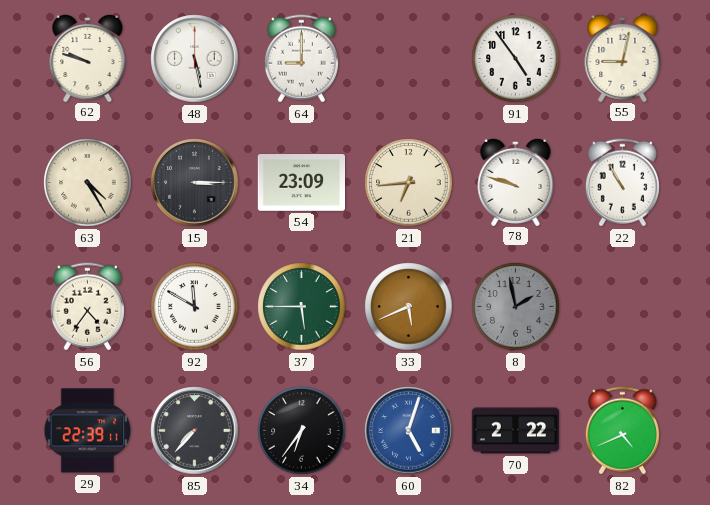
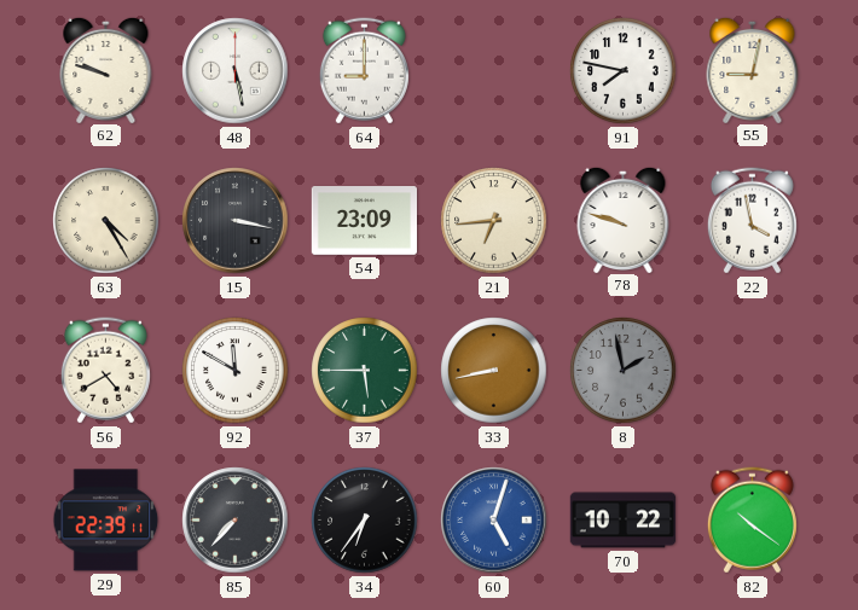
91: 4:54 -> 7:47
15: 3:15 -> 3:17
22: 10:55 -> 3:58
56: 4:36 -> 4:40
33: 5:41 -> 8:43
70: 2:22 -> 10:22
82: 4:41 -> 10:21
